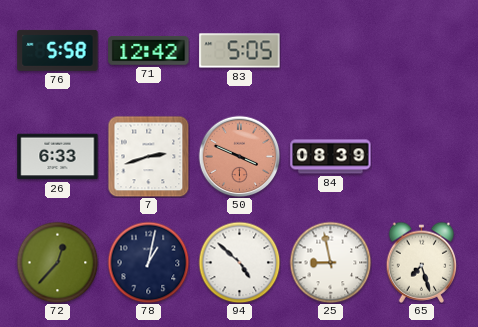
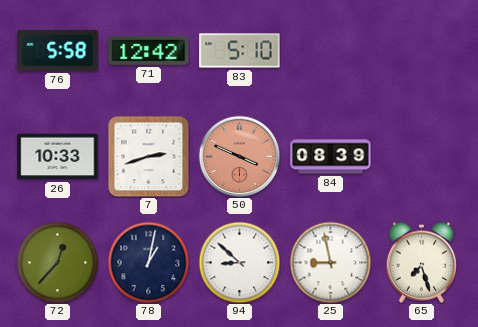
83: 5:05 -> 5:10
26: 6:33 -> 10:33
94: 4:52 -> 8:52
